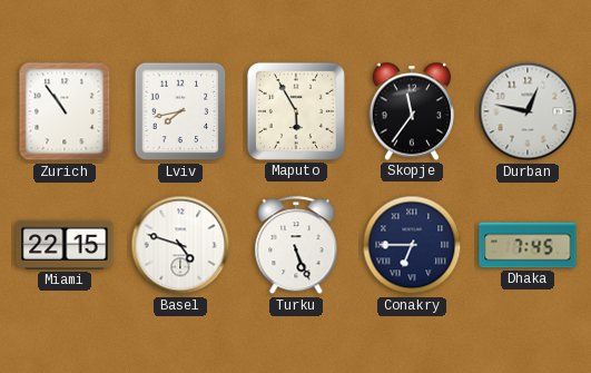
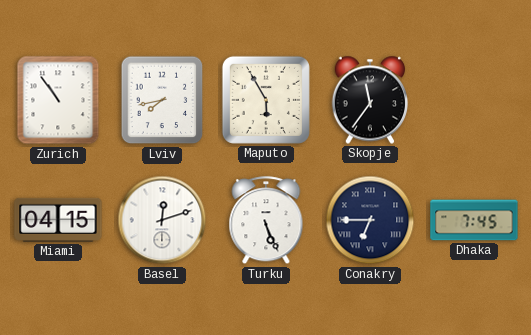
Durban: 12:47 -> none
Miami: 22:15 -> 04:15
Basel: 4:48 -> 12:12
